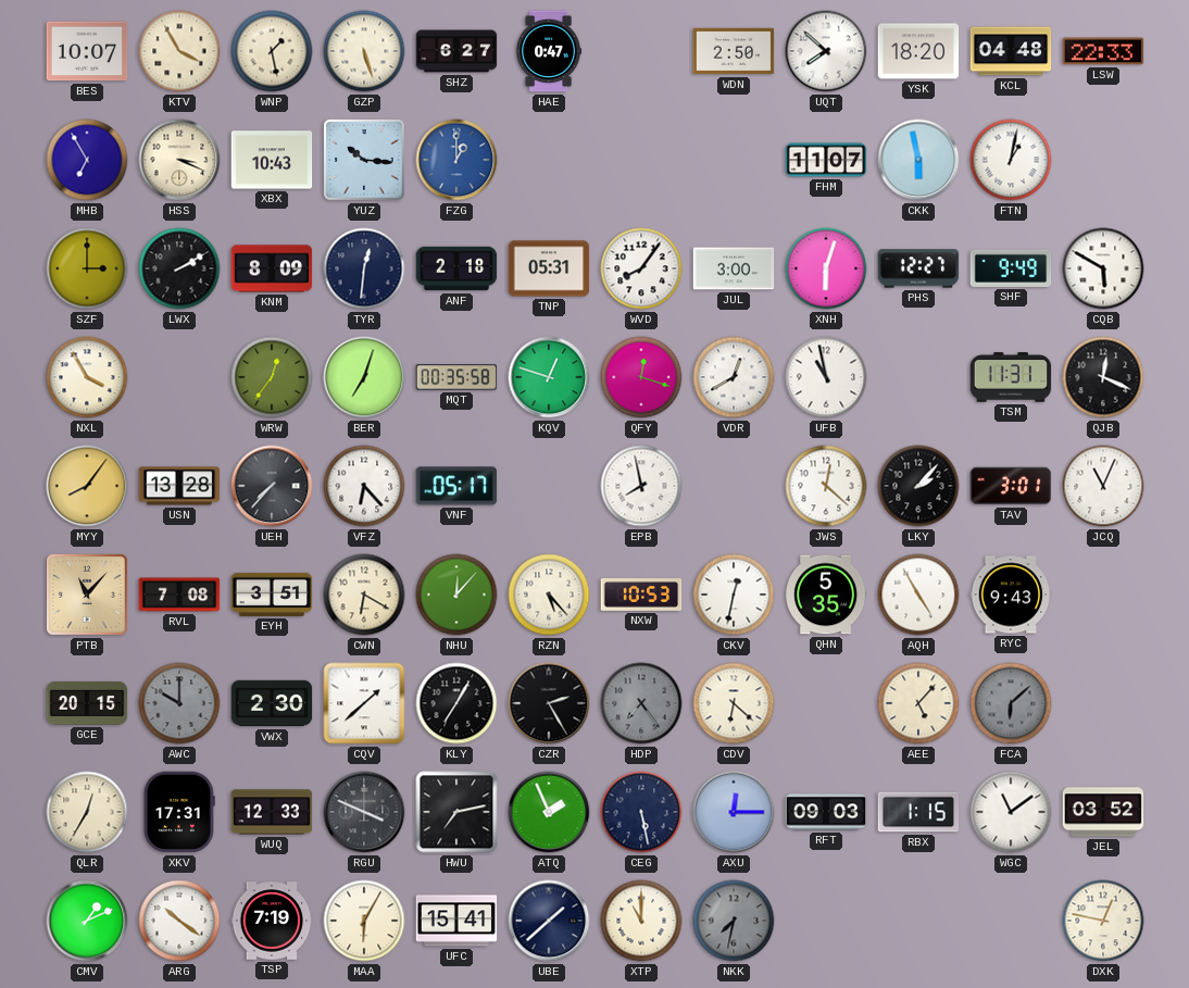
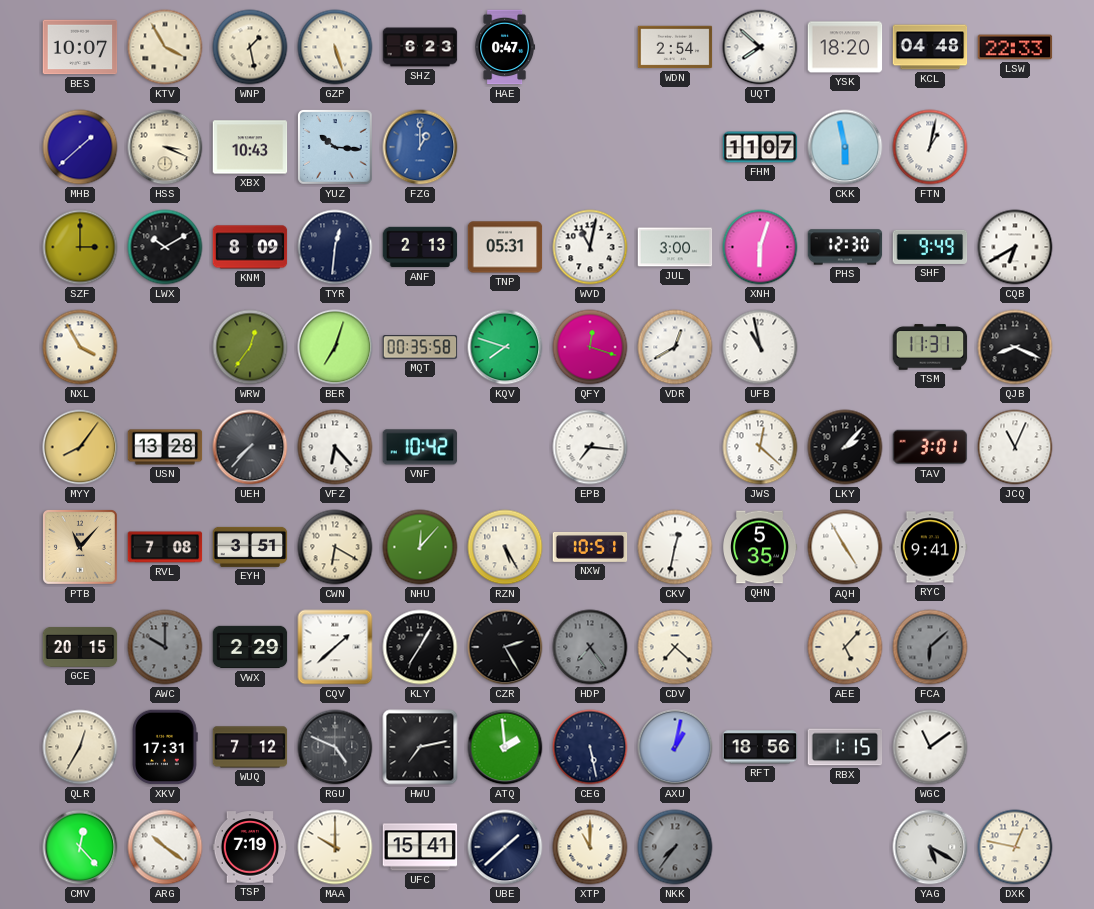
SHZ: 6:27 -> 6:23
WDN: 2:50 -> 2:54
MHB: 6:55 -> 1:38
LWX: 2:10 -> 10:10
ANF: 2:18 -> 2:13
WVD: 8:06 -> 11:02
PHS: 12:27 -> 12:30
CQB: 5:50 -> 6:40
KQV: 12:48 -> 7:48
QJB: 12:19 -> 8:19
VNF: 05:17 -> 10:42
EPB: 7:58 -> 7:16
RZN: 5:23 -> 5:25
NXW: 10:53 -> 10:51
RYC: 9:43 -> 9:41
VWX: 2:30 -> 2:29
CDV: 6:22 -> 7:22
WUQ: 12:33 -> 7:12
RGU: 3:49 -> 4:49
ATQ: 1:56 -> 1:59
AXU: 12:15 -> 1:02
RFT: 09:03 -> 18:56
JEL: 03:52 -> none
CMV: 1:11 -> 12:23
MAA: 6:05 -> 10:00
NKK: 7:32 -> 7:36
YAG: none -> 5:20
